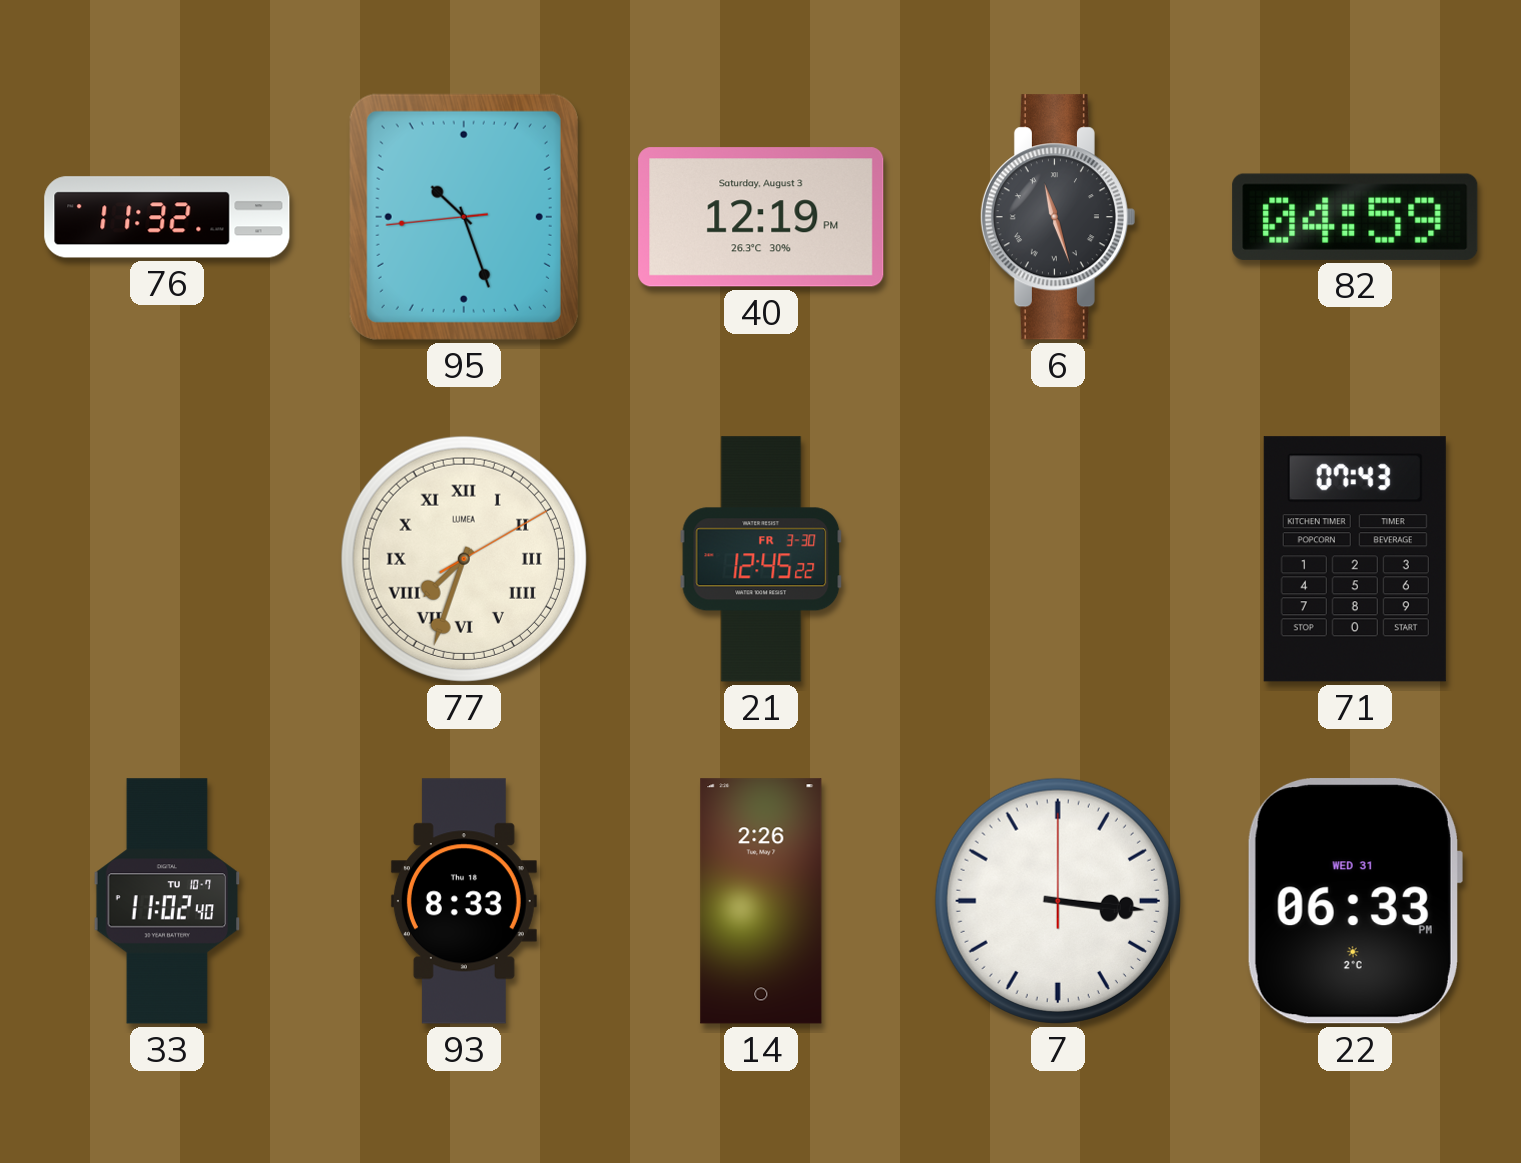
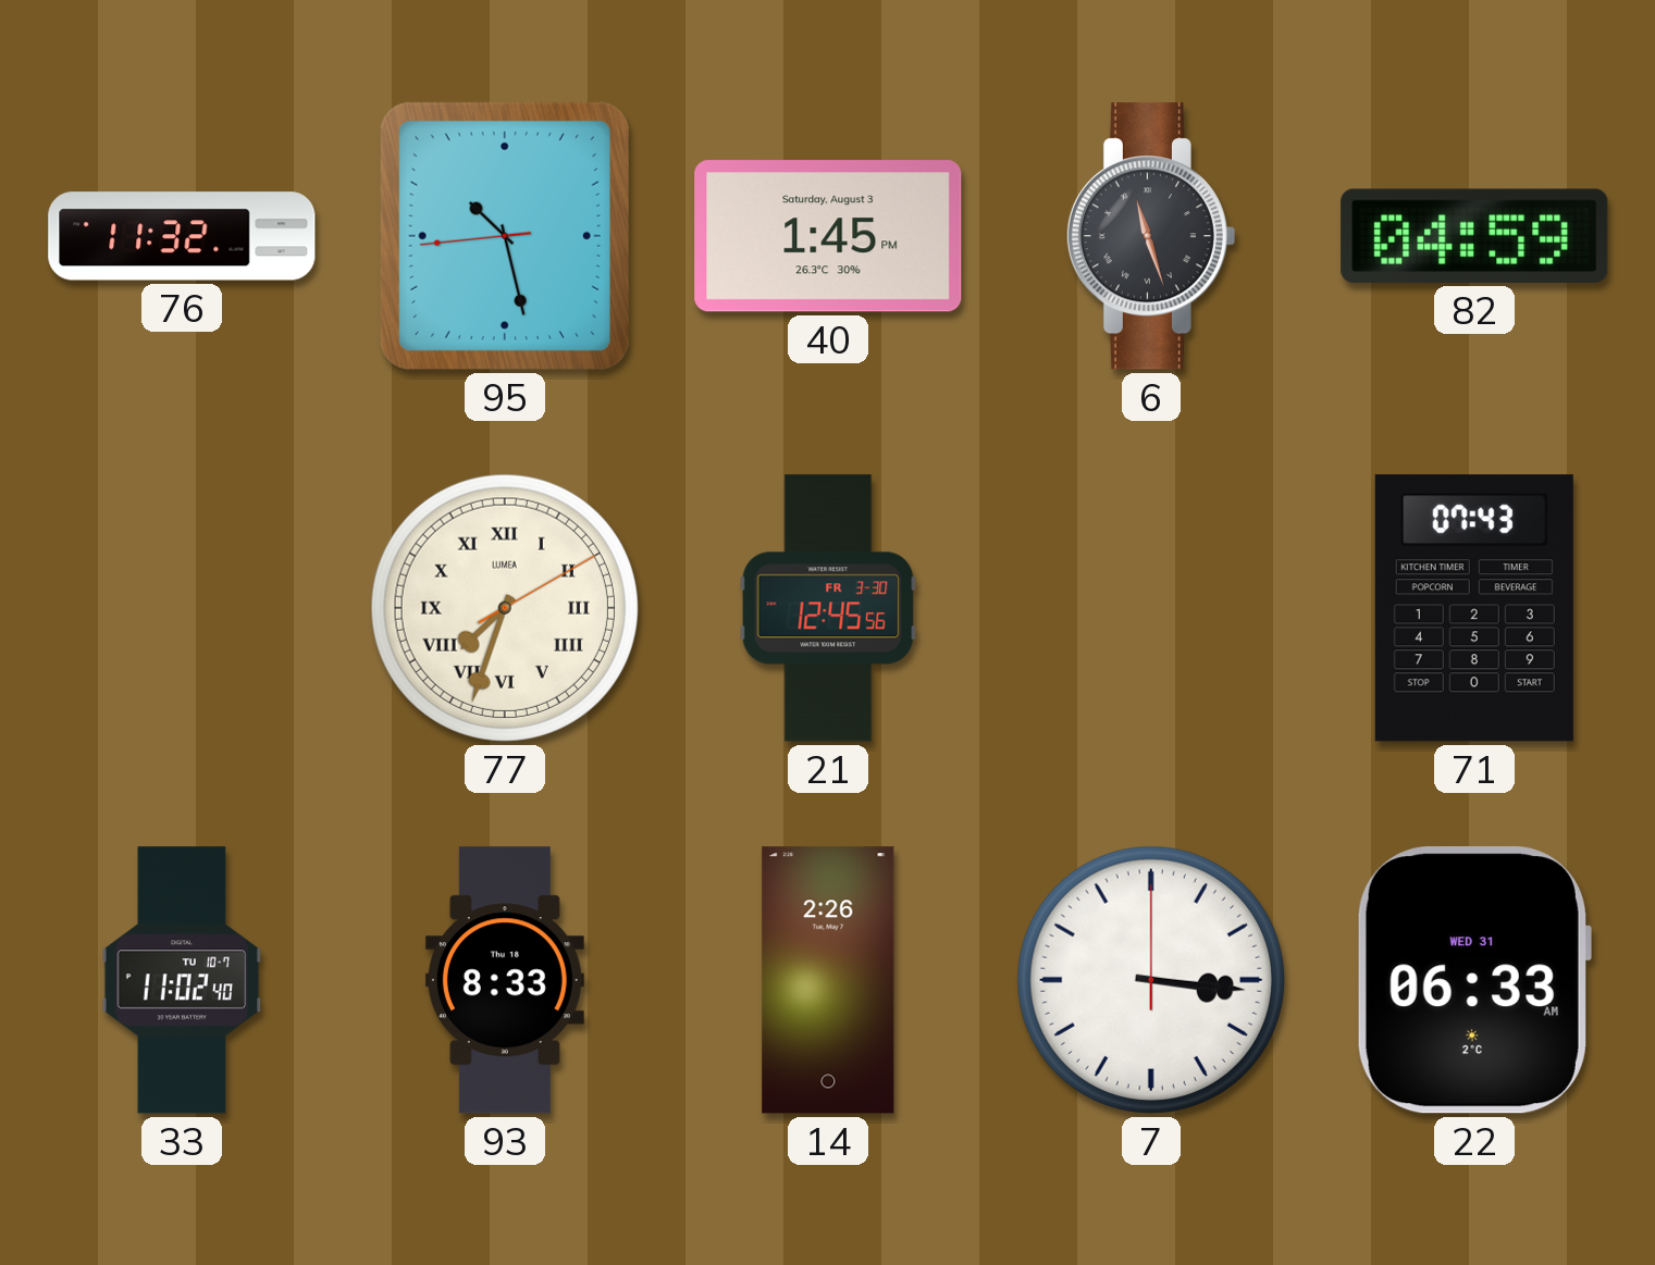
95: 10:26 -> 10:27
40: 12:19 -> 1:45
21: 12:45:22 -> 12:45:56
22: 06:33 PM -> 06:33 AM
